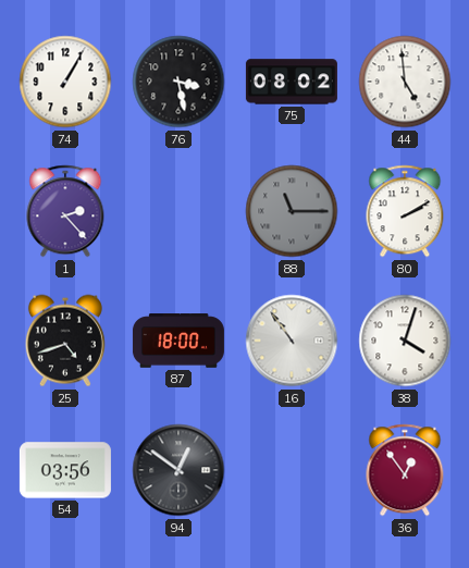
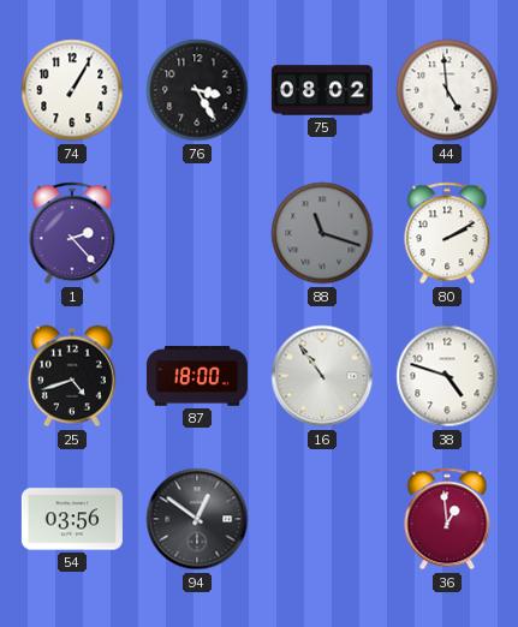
76: 3:28 -> 3:25
88: 11:15 -> 11:18
38: 4:03 -> 4:48
36: 12:54 -> 12:59
